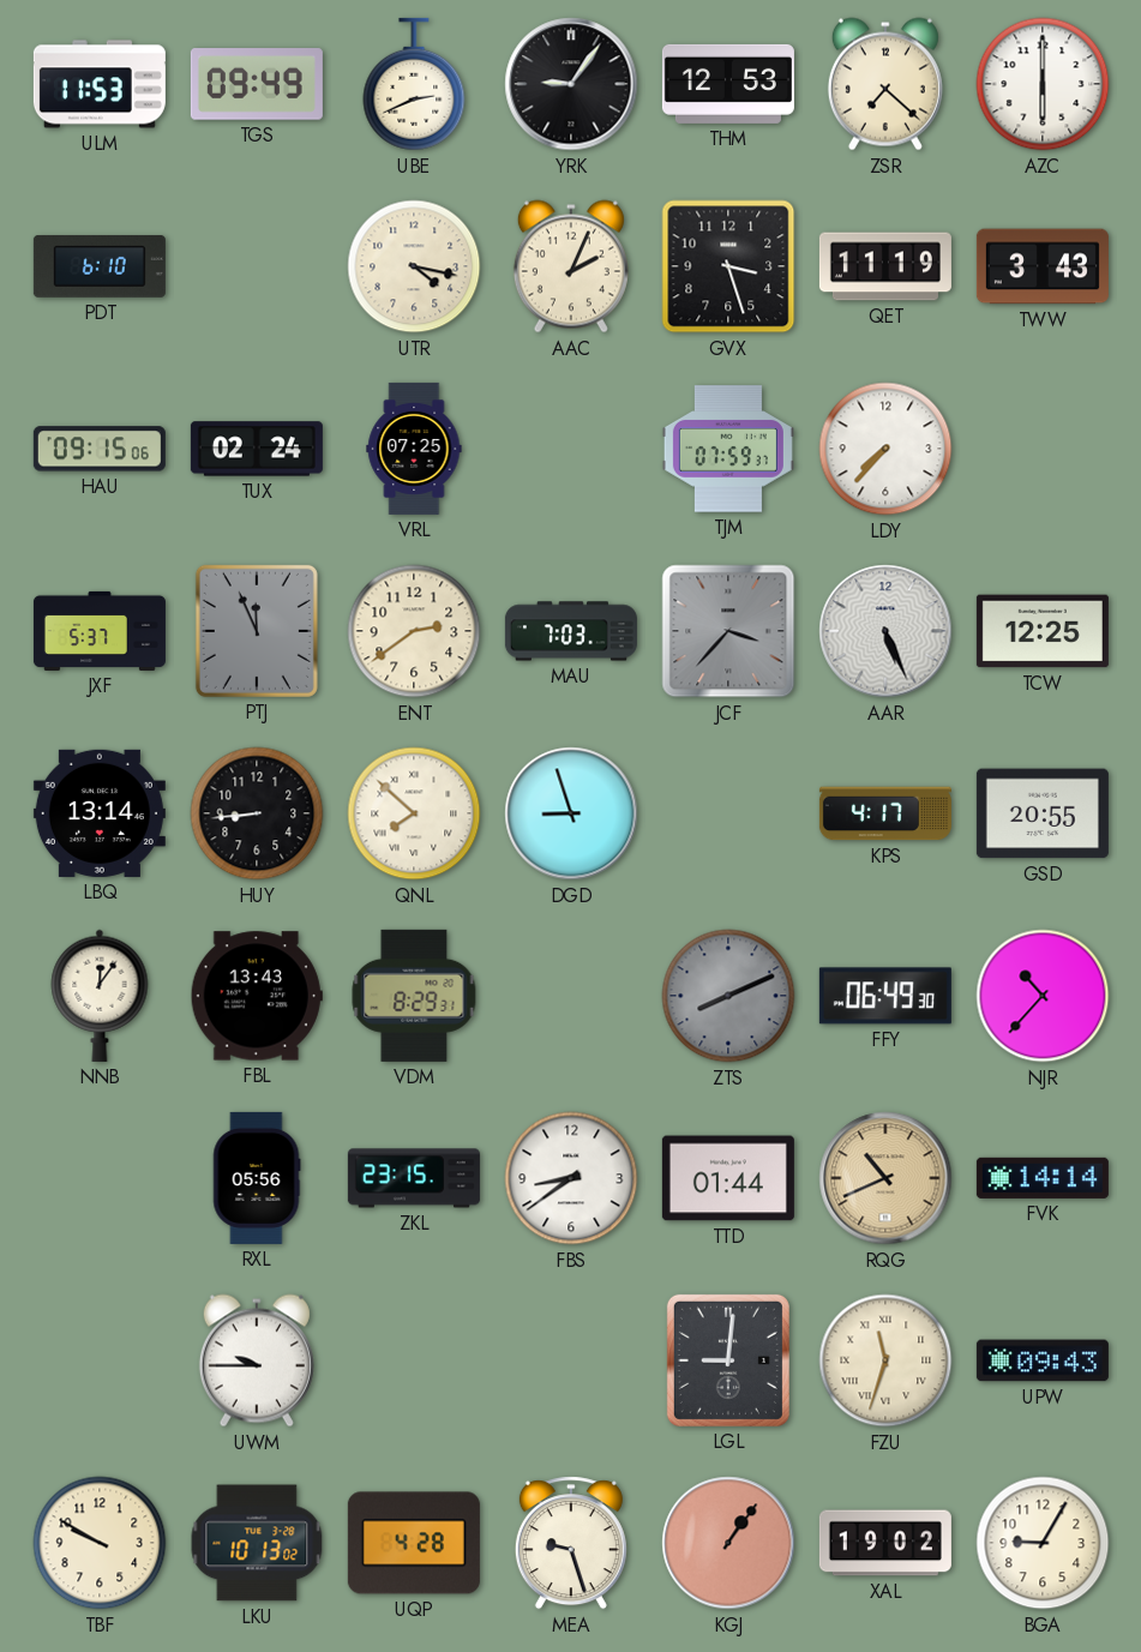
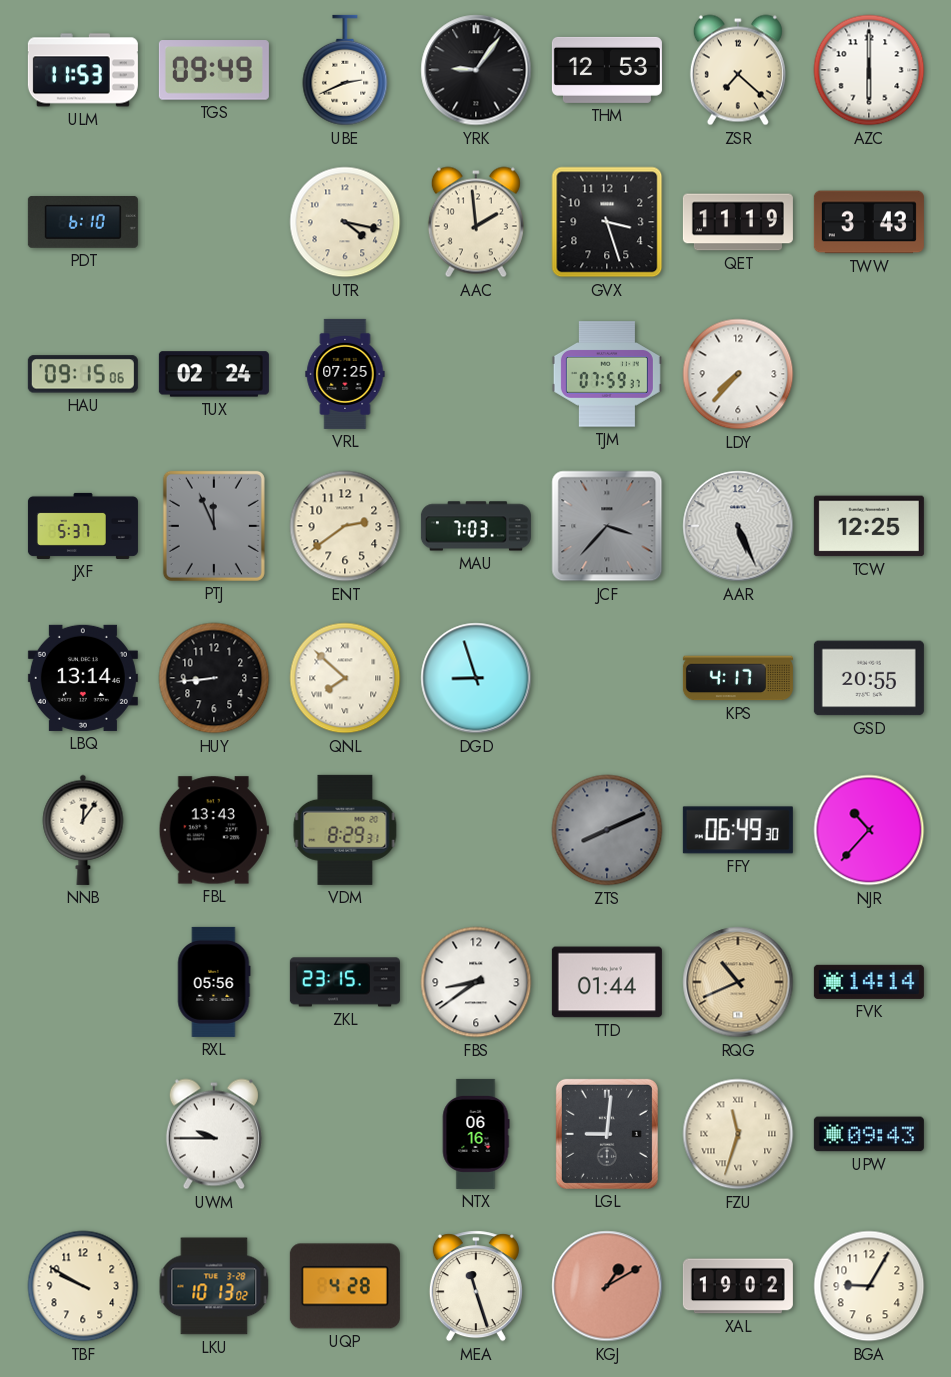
AAC: 2:04 -> 1:59
NTX: none -> 06:16
MEA: 9:27 -> 11:27
KGJ: 1:06 -> 1:10
